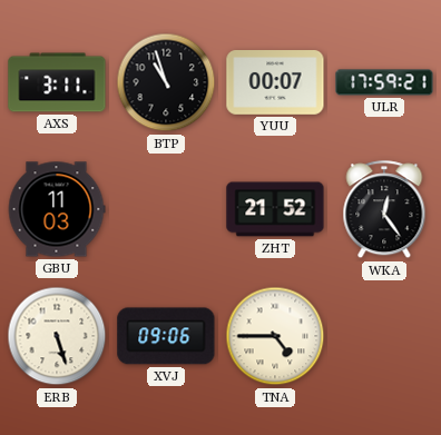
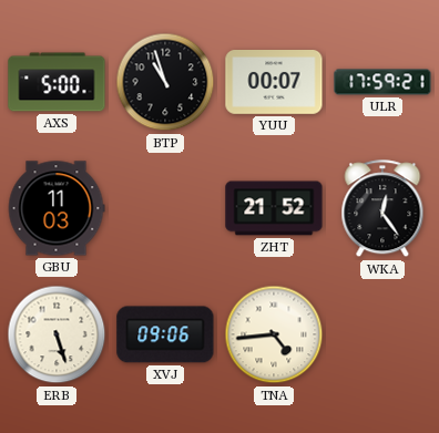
AXS: 3:11 -> 5:00
TNA: 4:45 -> 4:44
